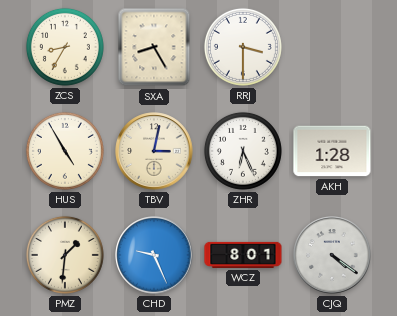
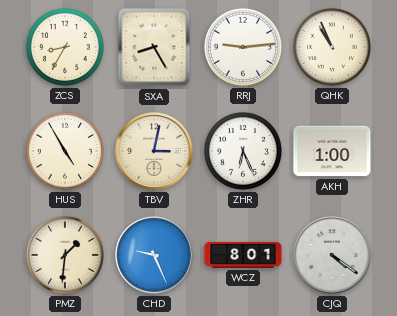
RRJ: 3:30 -> 9:14
QHK: none -> 10:56
AKH: 1:28 -> 1:00
